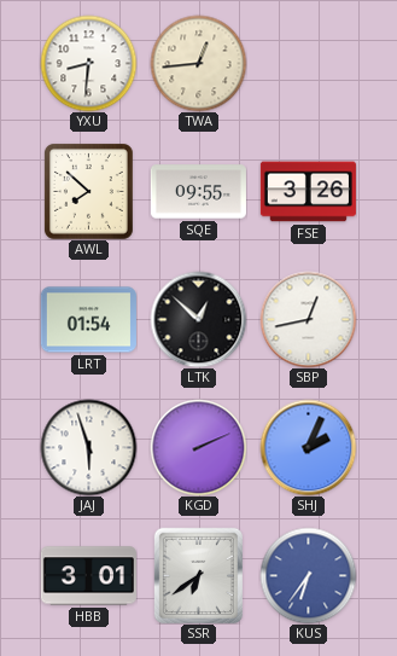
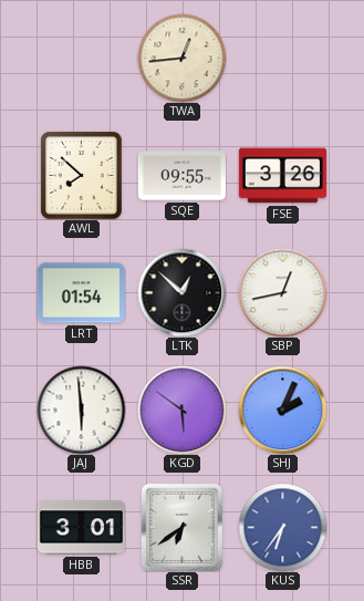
YXU: 8:31 -> none
JAJ: 5:57 -> 5:59
KGD: 2:11 -> 5:51
